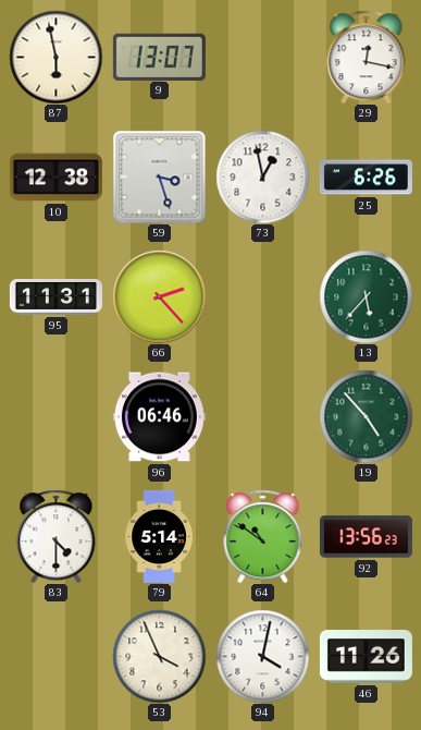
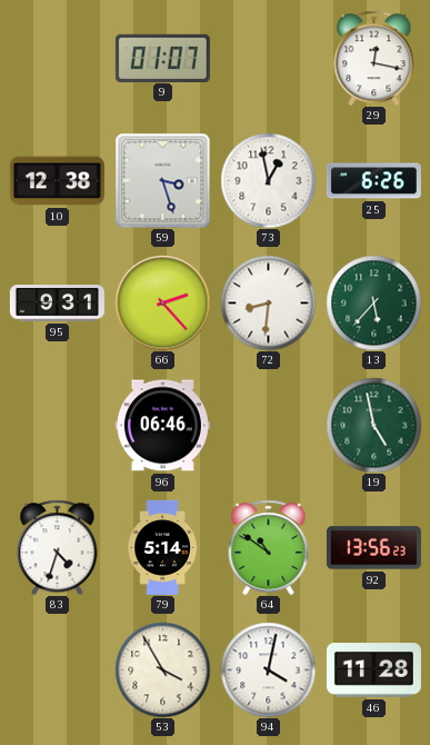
87: 5:58 -> none
9: 13:07 -> 01:07
95: 11:31 -> 9:31
72: none -> 8:31
19: 4:53 -> 4:58
83: 4:30 -> 4:33
53: 3:56 -> 3:55
46: 11:26 -> 11:28
